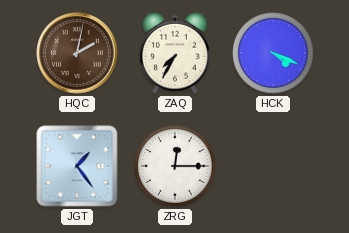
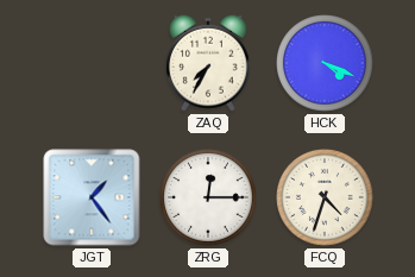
HQC: 2:02 -> none
FCQ: none -> 4:33
